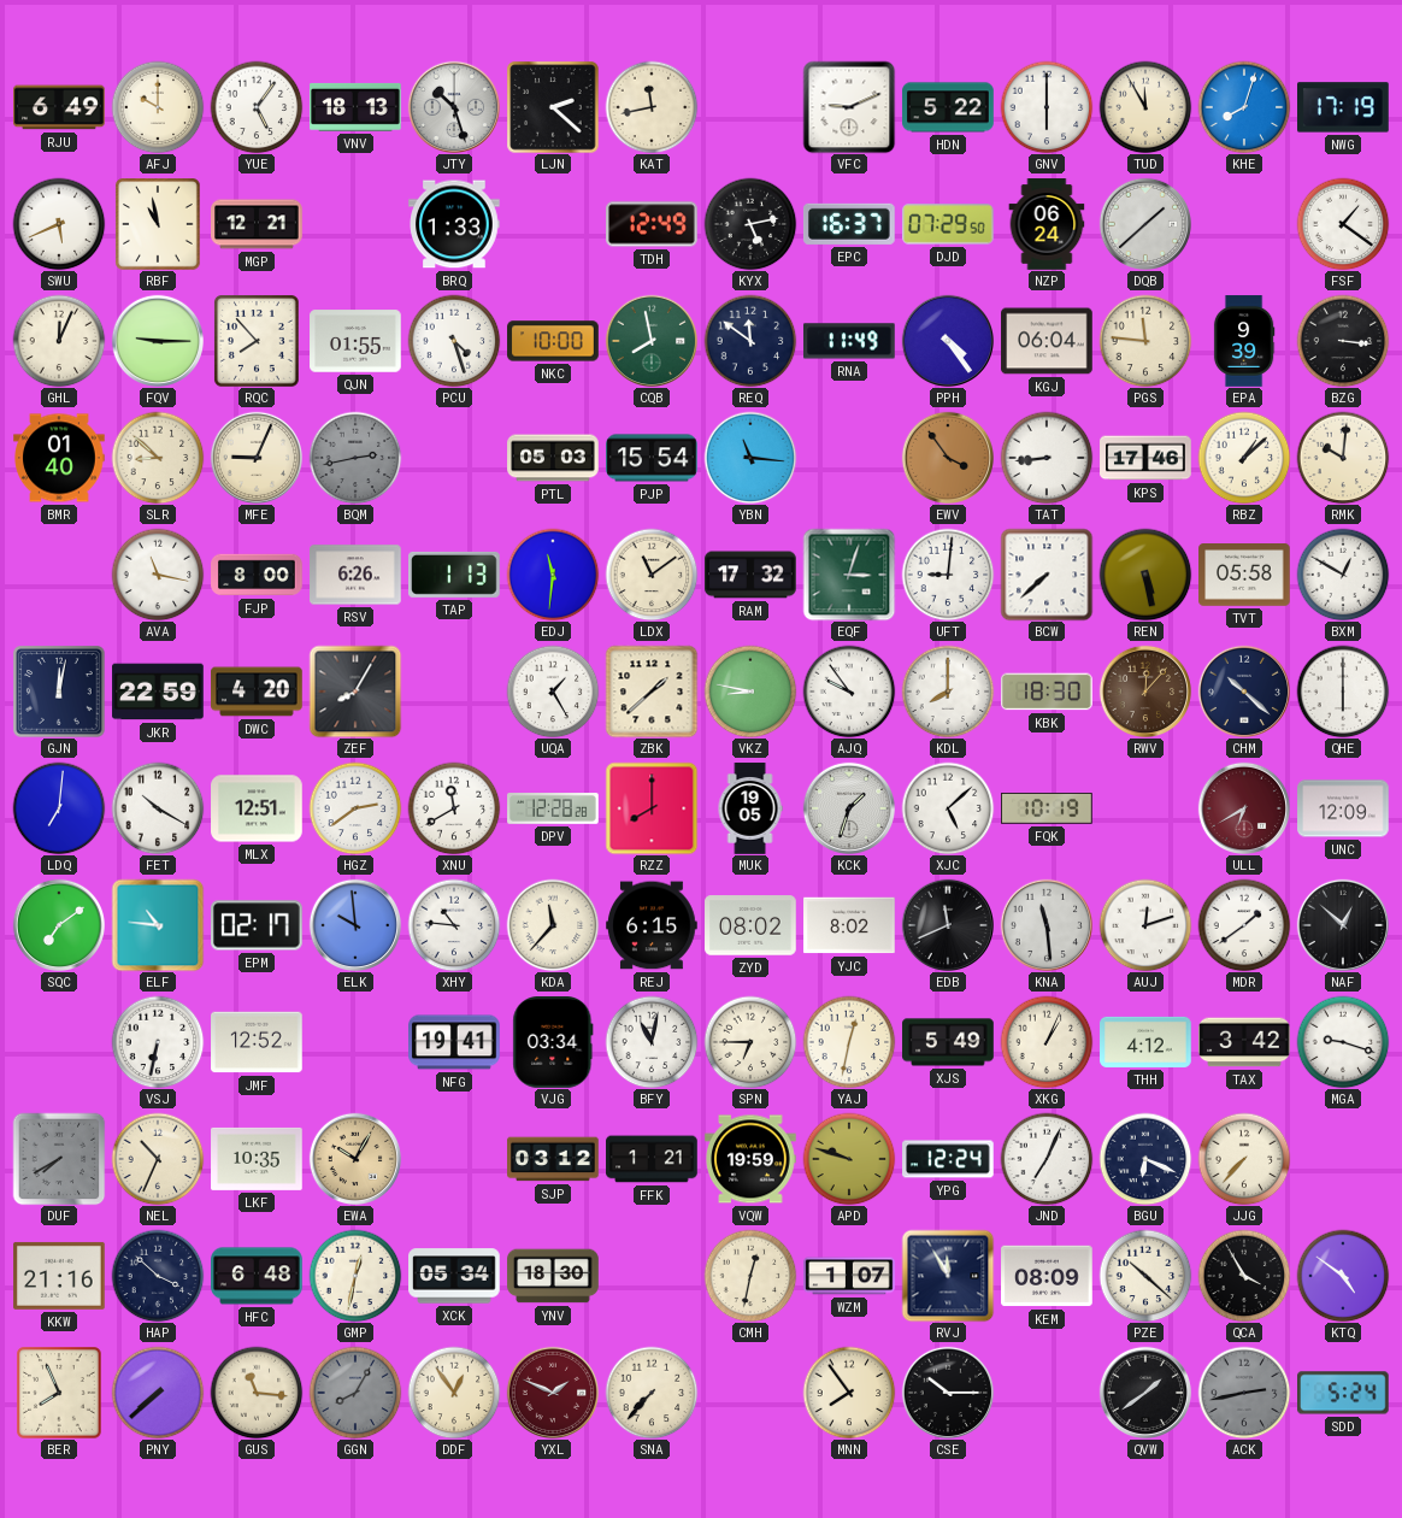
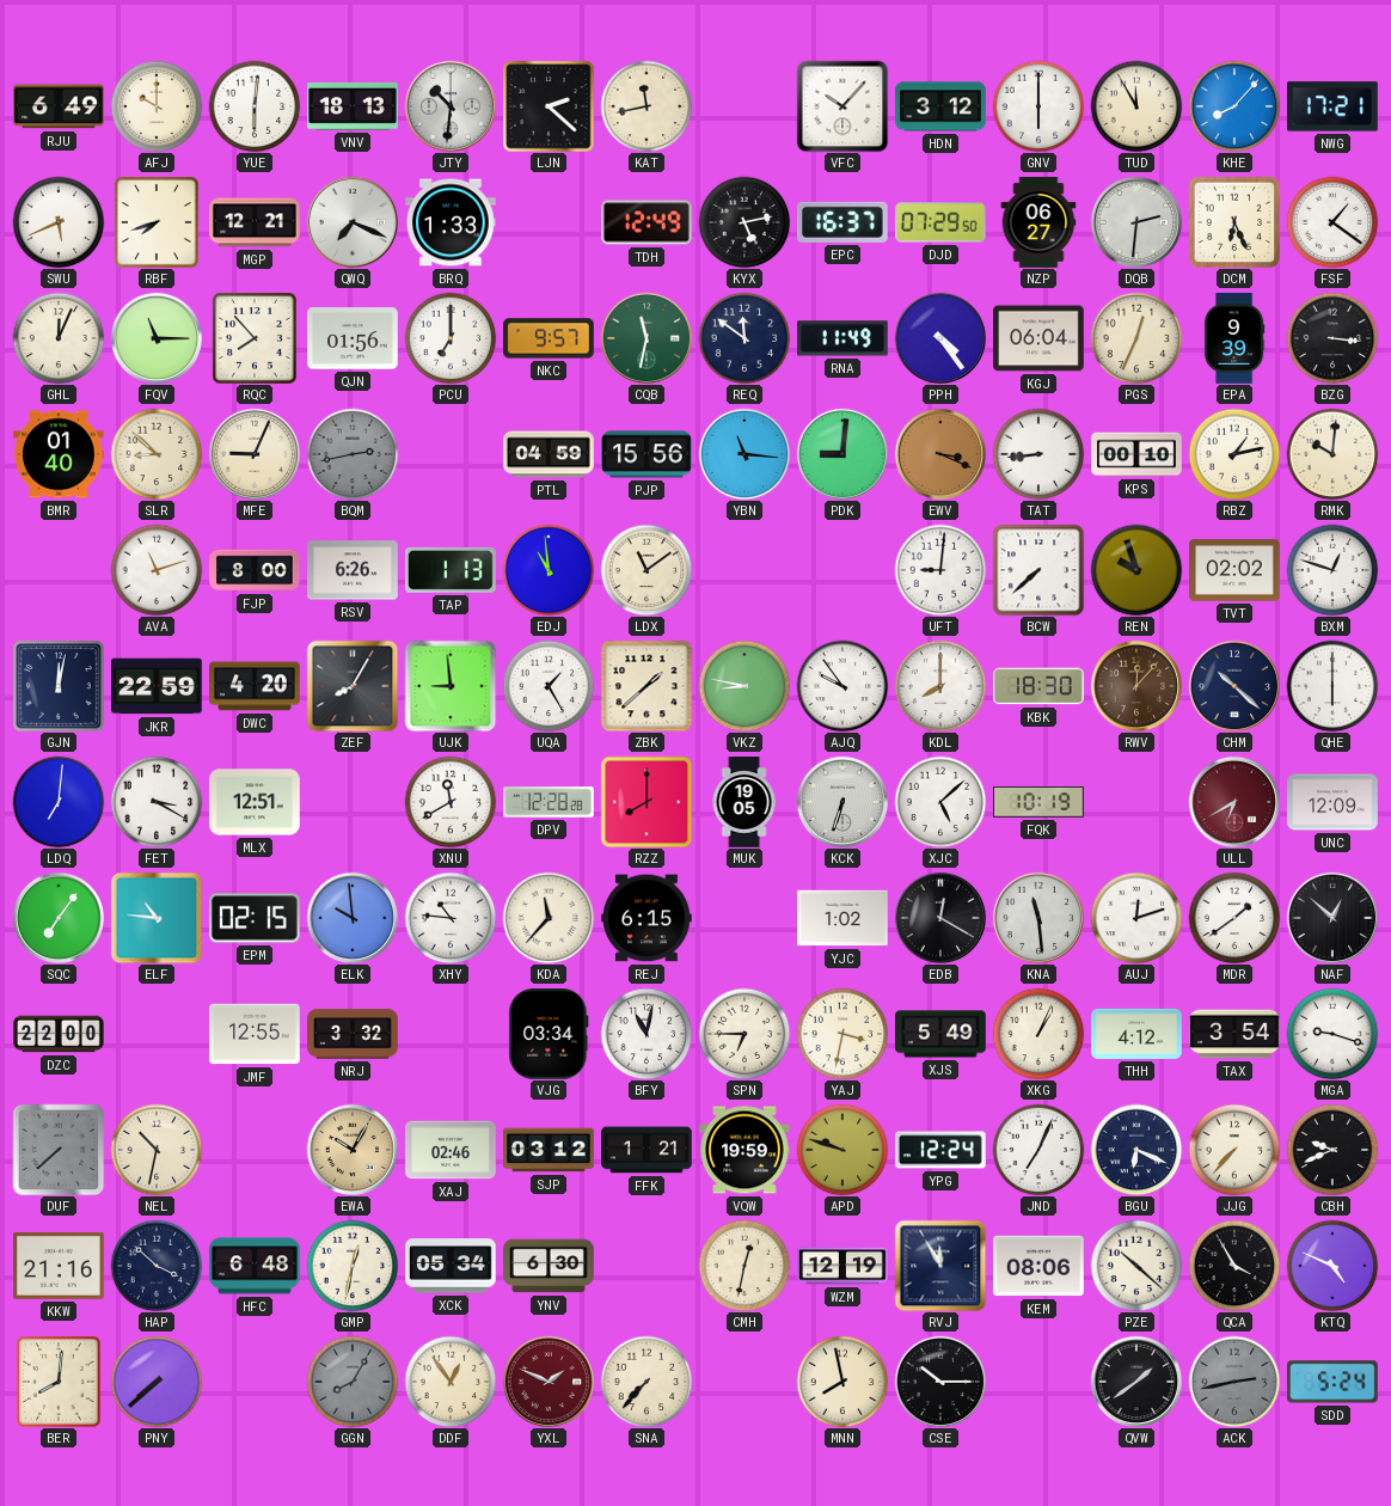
YUE: 5:06 -> 6:01
JTY: 10:27 -> 10:31
VFC: 9:11 -> 10:07
HDN: 5:22 -> 3:12
KHE: 8:03 -> 8:07
NWG: 17:19 -> 17:21
RBF: 10:58 -> 7:42
QWQ: none -> 7:19
NZP: 06:24 -> 06:27
DQB: 1:38 -> 2:31
DCM: none -> 6:26
FQV: 9:15 -> 11:15
QJN: 01:55 -> 01:56
PCU: 4:27 -> 7:00
NKC: 10:00 -> 9:57
CQB: 7:58 -> 11:32
PGS: 11:46 -> 12:34
PTL: 05:03 -> 04:59
PJP: 15:54 -> 15:56
PDK: none -> 9:01
EWV: 3:54 -> 3:19
KPS: 17:46 -> 00:10
RBZ: 1:08 -> 1:13
AVA: 11:17 -> 11:12
EDJ: 11:31 -> 10:59
RAM: 17:32 -> none
EQF: 3:03 -> none
REN: 5:28 -> 9:57
TVT: 05:58 -> 02:02
BXM: 12:50 -> 12:48
UJK: none -> 8:59
FET: 10:20 -> 3:20
HGZ: 2:39 -> none
KCK: 1:33 -> 6:33
SQC: 7:09 -> 7:06
EPM: 02:17 -> 02:15
ZYD: 08:02 -> none
YJC: 8:02 -> 1:02
EDB: 11:41 -> 12:20
DZC: none -> 22:00
VSJ: 6:32 -> none
JMF: 12:52 -> 12:55
NRJ: none -> 3:32
NFG: 19:41 -> none
YAJ: 12:32 -> 3:32
TAX: 3:42 -> 3:54
DUF: 7:40 -> 7:38
NEL: 10:34 -> 10:32
LKF: 10:35 -> none
XAJ: none -> 02:46
CBH: none -> 9:41
YNV: 18:30 -> 6:30
WZM: 1:07 -> 12:19
KEM: 08:09 -> 08:06
KTQ: 4:51 -> 4:49
BER: 7:56 -> 8:01
GUS: 11:16 -> none
MNN: 7:54 -> 7:58
